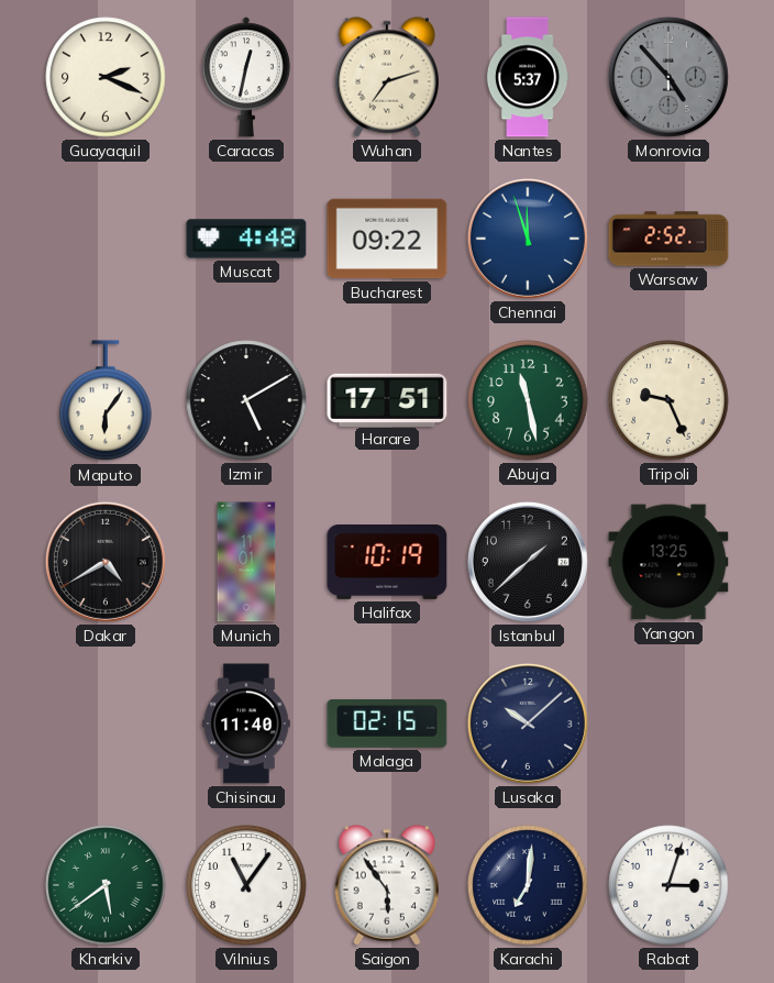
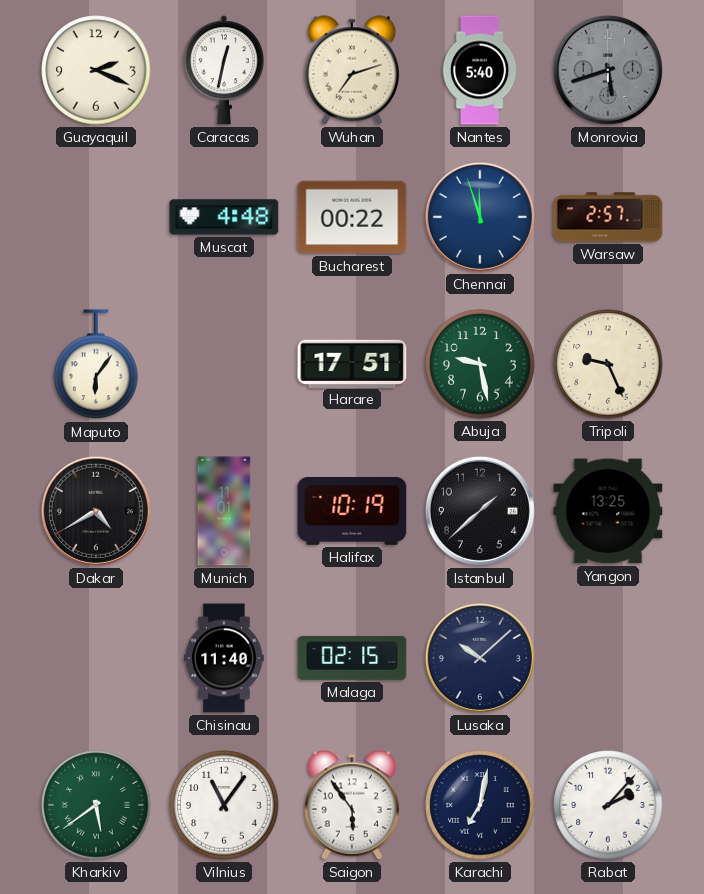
Nantes: 5:37 -> 5:40
Monrovia: 4:53 -> 5:42
Bucharest: 09:22 -> 00:22
Warsaw: 2:52 -> 2:57
Izmir: 5:10 -> none
Abuja: 11:28 -> 9:28
Karachi: 7:01 -> 7:02
Rabat: 3:03 -> 2:07
